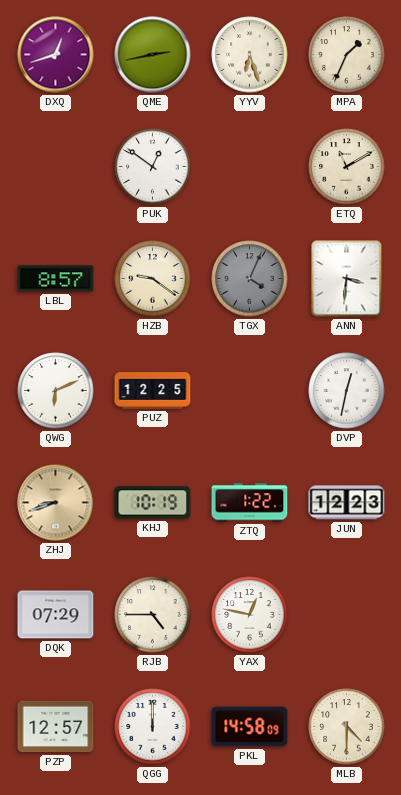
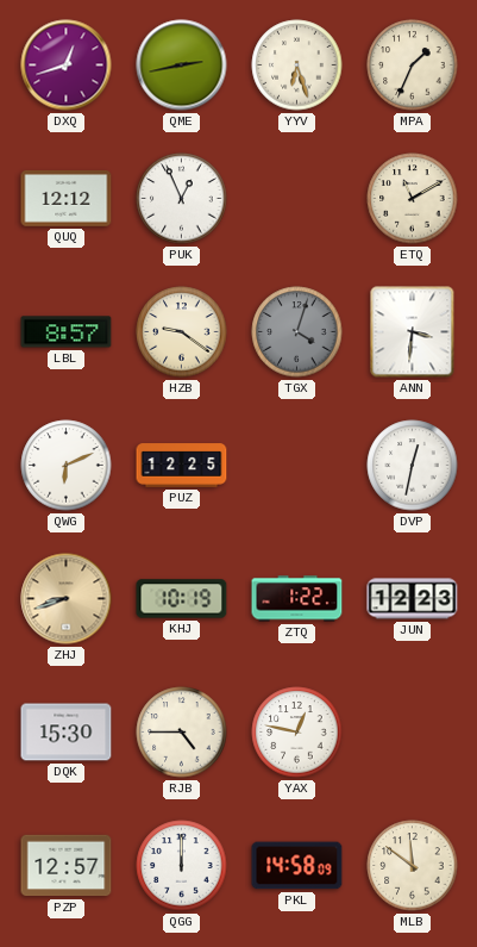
QUQ: none -> 12:12
PUK: 12:51 -> 12:56
TGX: 4:04 -> 4:03
DQK: 07:29 -> 15:30
MLB: 4:30 -> 11:51
